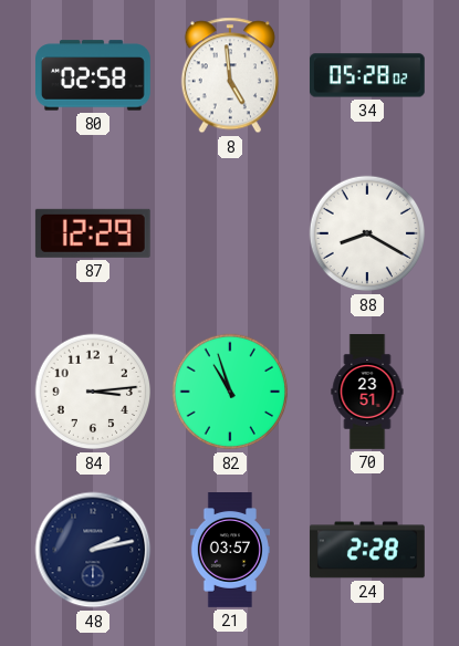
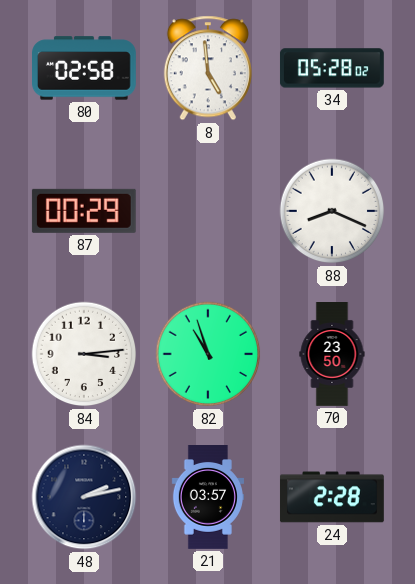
87: 12:29 -> 00:29
88: 8:20 -> 8:19
70: 23:51 -> 23:50
